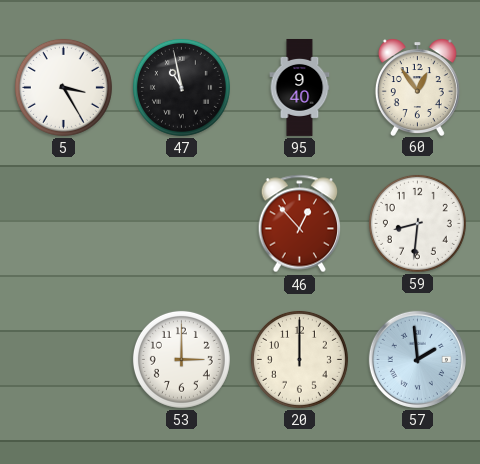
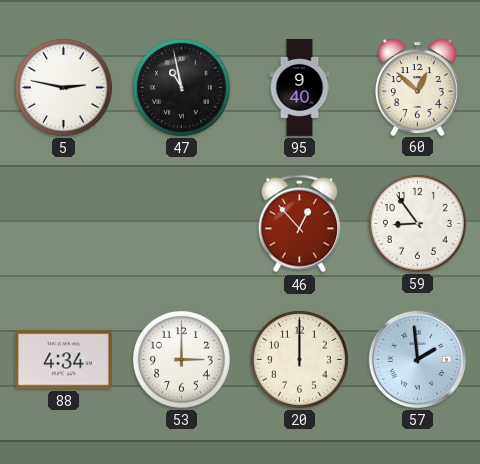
5: 3:25 -> 2:47
60: 12:54 -> 12:52
59: 8:31 -> 8:54
88: none -> 4:34
